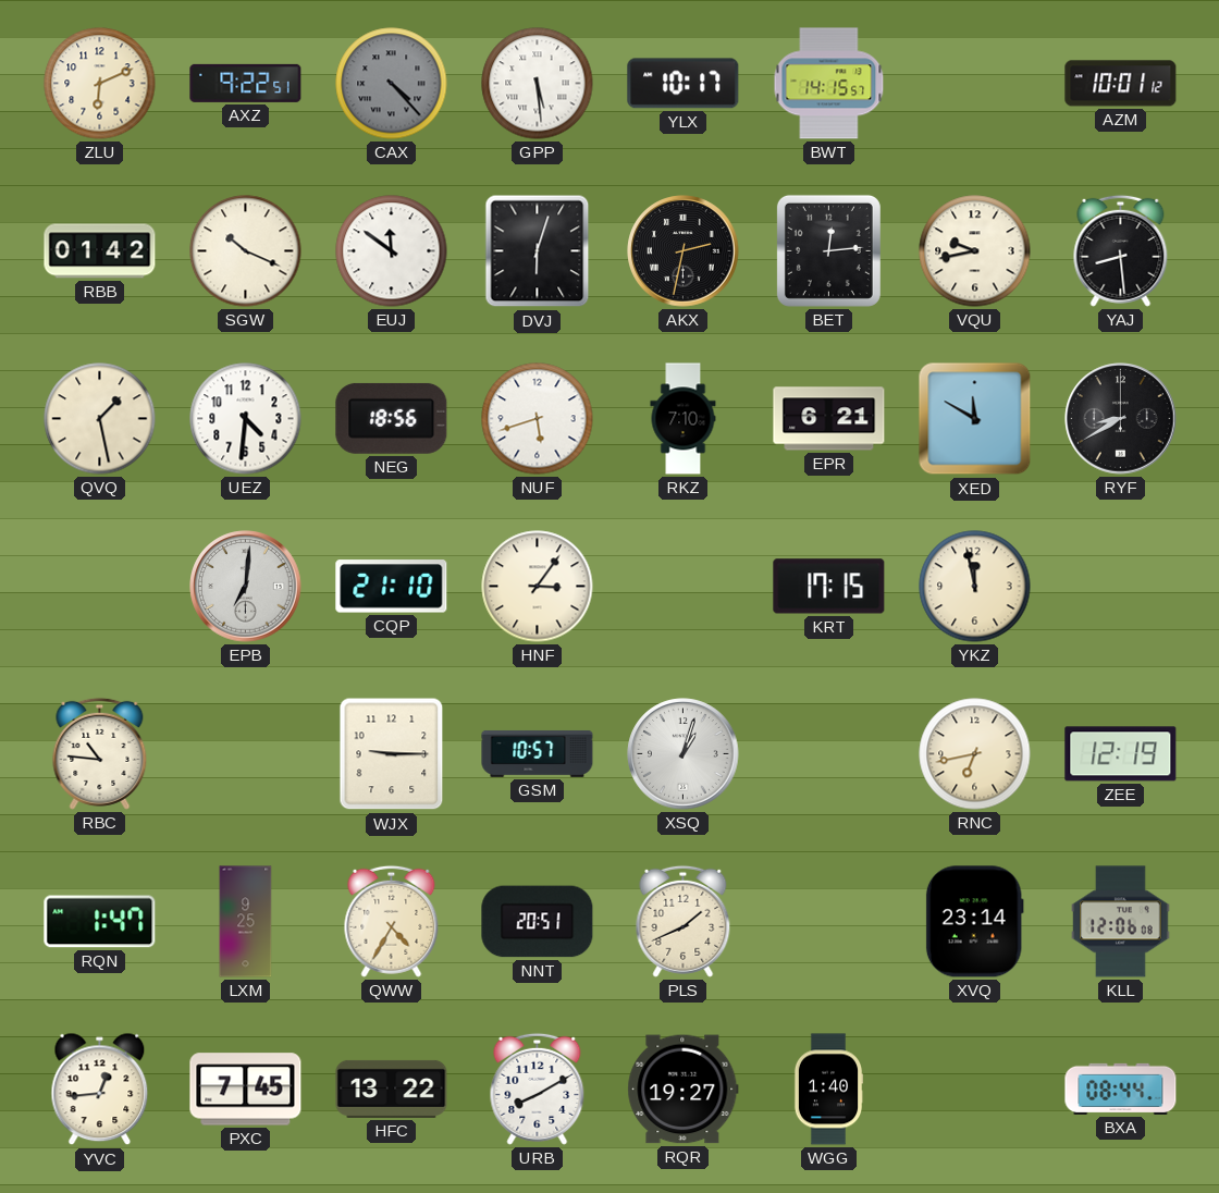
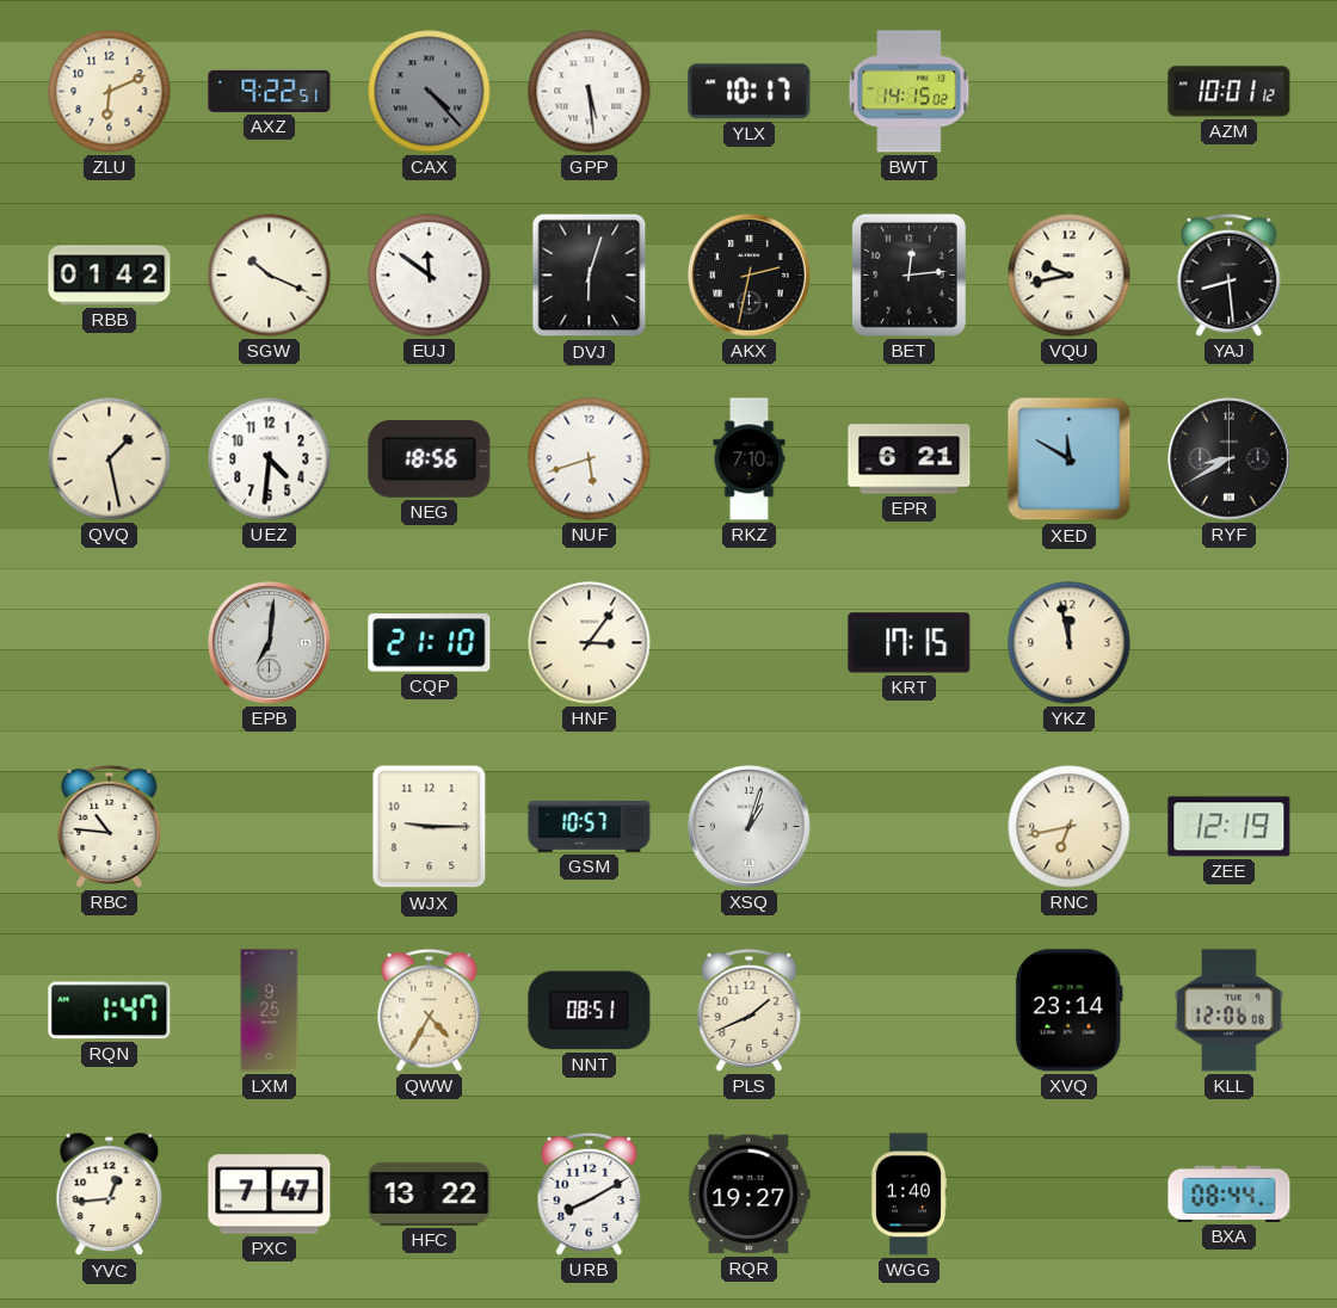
BWT: 14:15:57 -> 14:15:02
NNT: 20:51 -> 08:51
PXC: 7:45 -> 7:47
